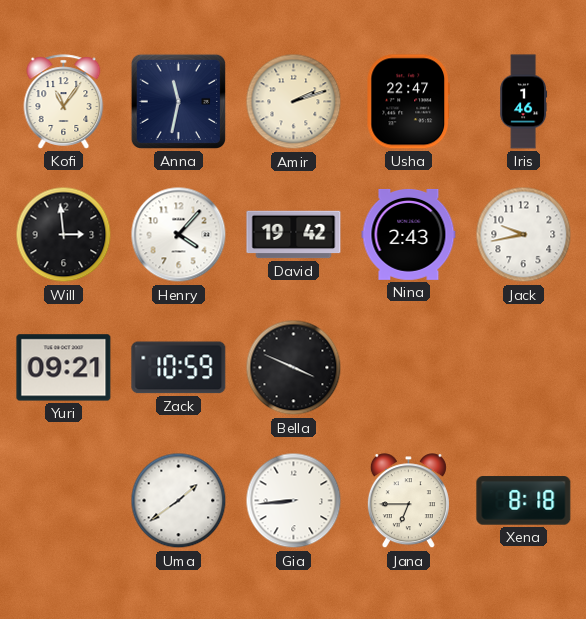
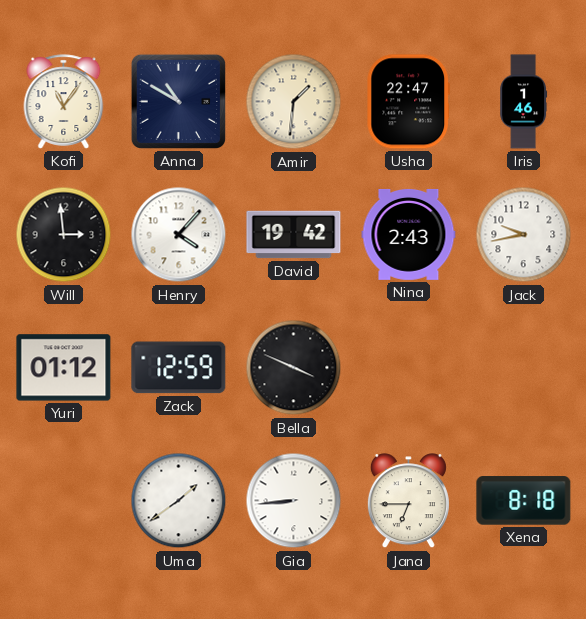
Anna: 11:32 -> 10:50
Amir: 2:12 -> 1:31
Yuri: 09:21 -> 01:12
Zack: 10:59 -> 12:59
